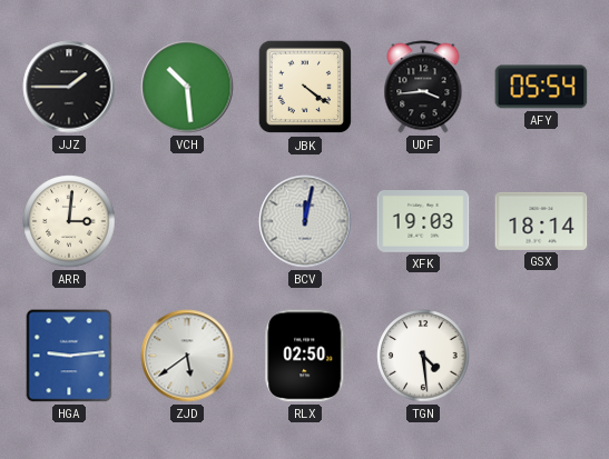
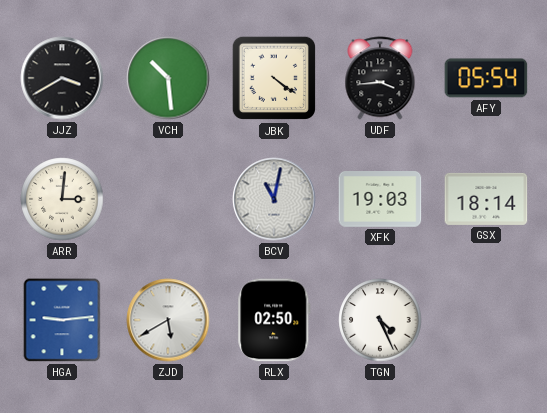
JJZ: 1:45 -> 3:40
BCV: 12:02 -> 11:02
ZJD: 5:39 -> 5:40
TGN: 4:29 -> 4:26
